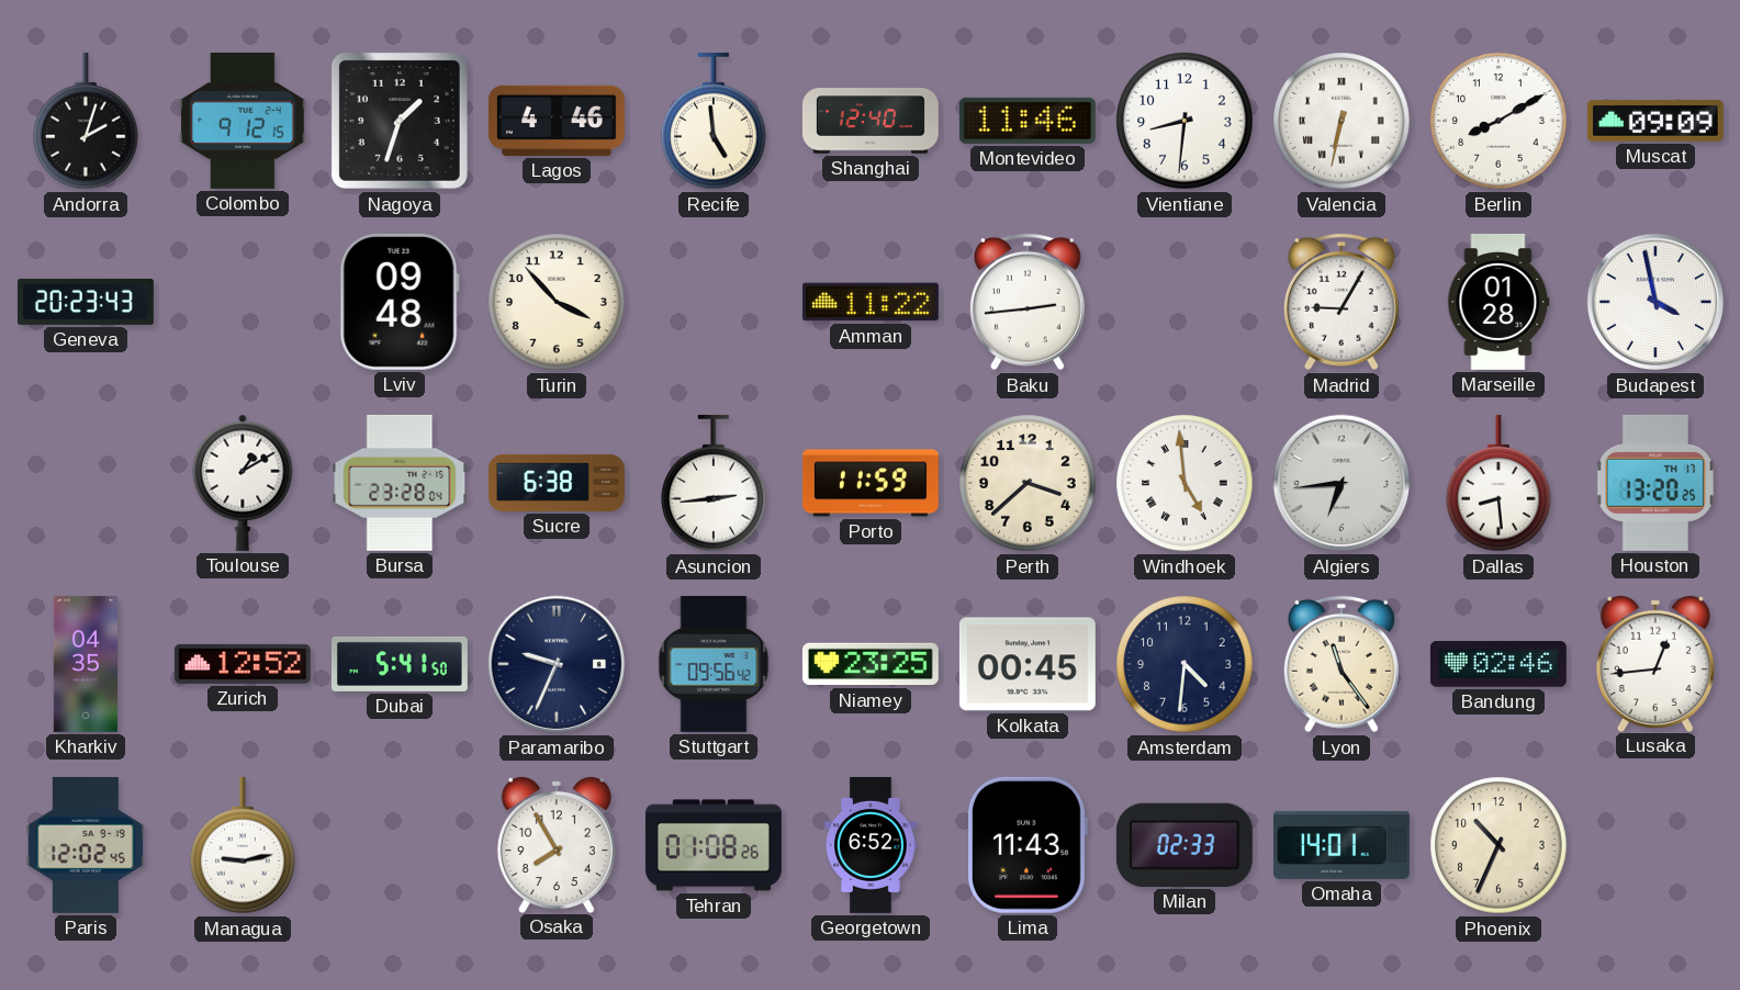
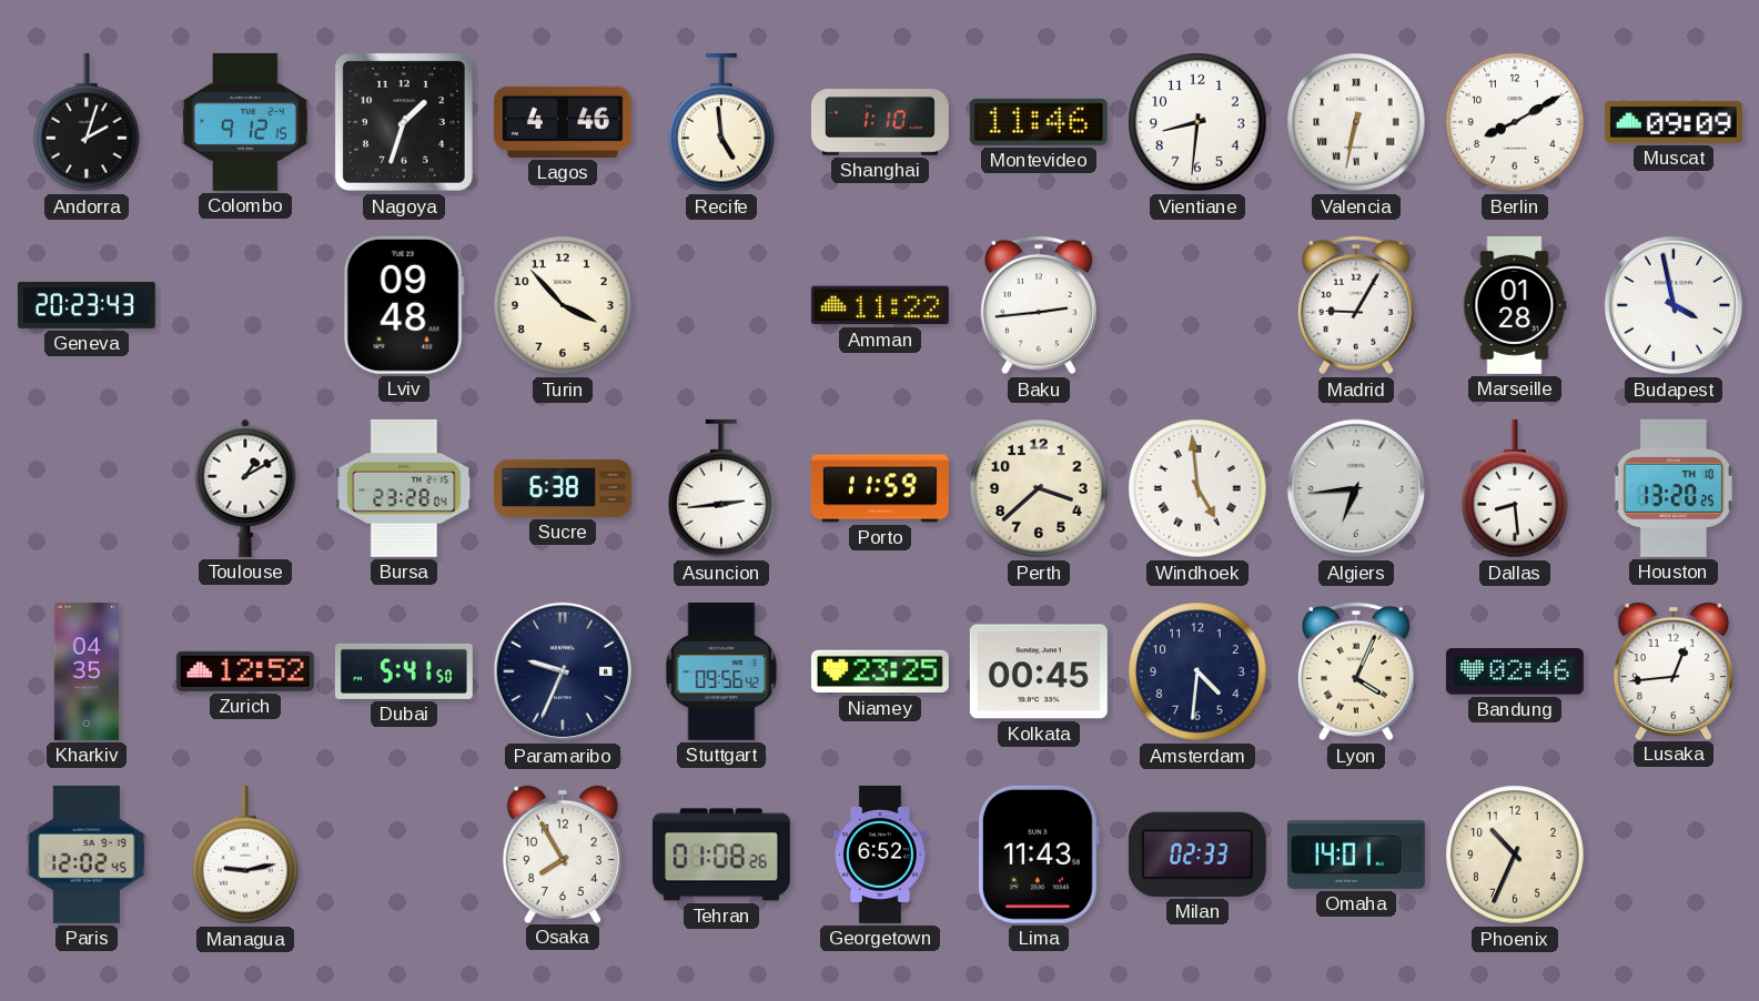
Shanghai: 12:40 -> 1:10
Houston date: TH 17 -> TH 10
Lyon: 11:24 -> 4:04
